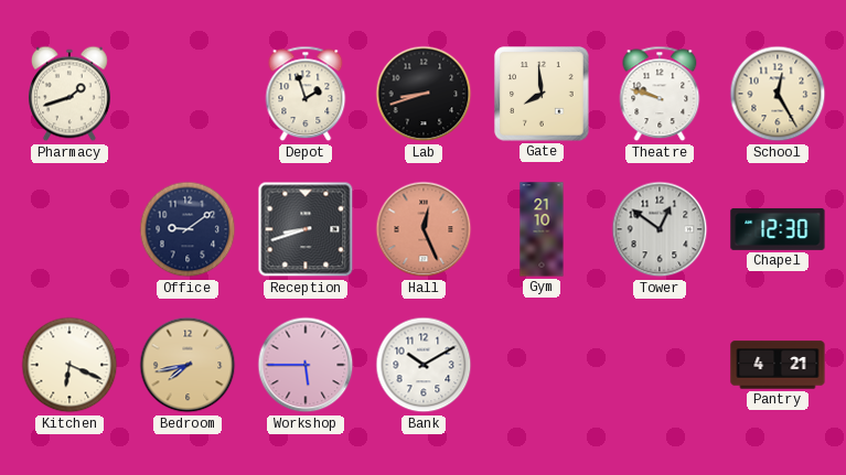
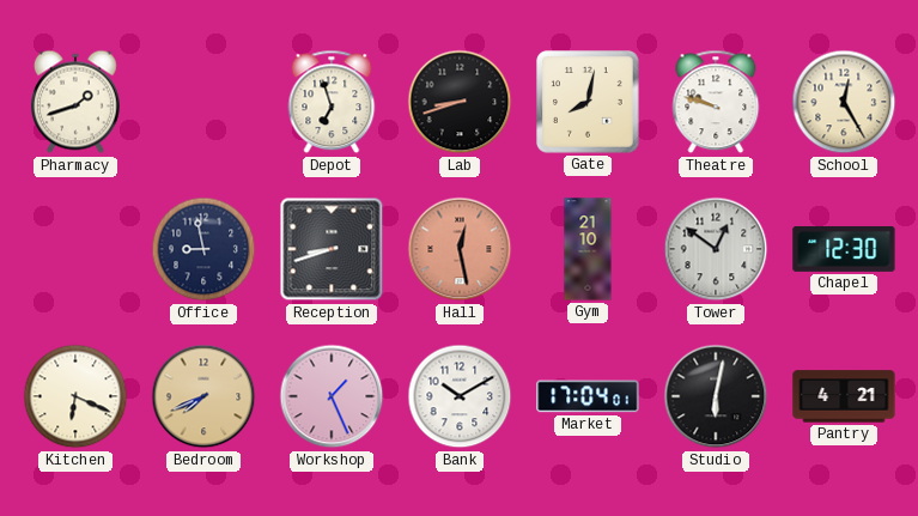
Depot: 1:57 -> 6:57
Gate: 7:59 -> 8:02
Office: 9:09 -> 8:58
Hall: 12:26 -> 12:28
Bedroom: 7:43 -> 7:41
Workshop: 5:45 -> 1:26
Market: none -> 17:04
Studio: none -> 6:02
